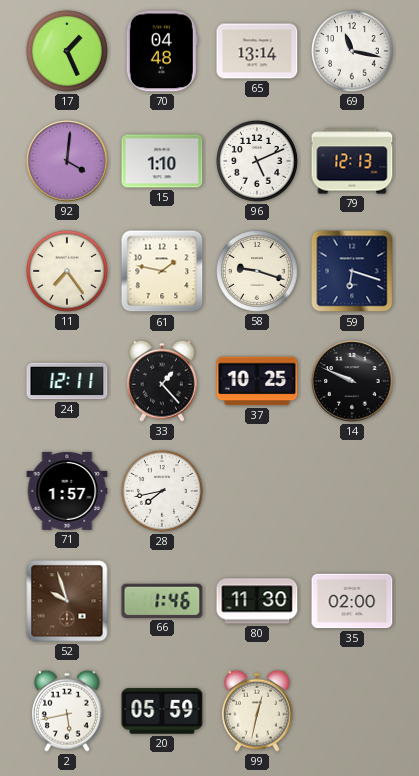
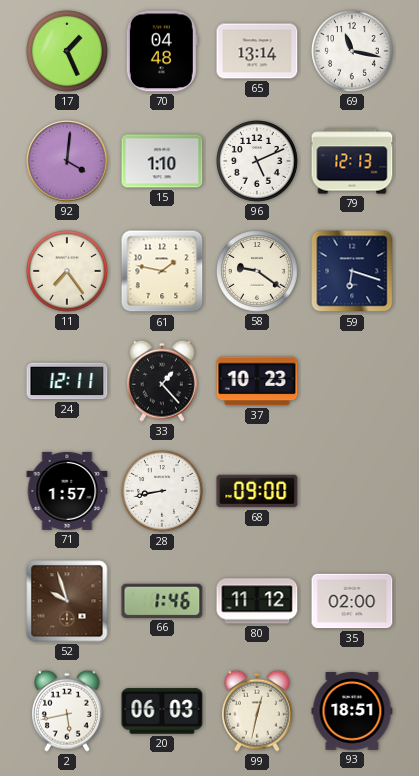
58: 9:18 -> 9:21
37: 10:25 -> 10:23
14: 9:49 -> none
28: 7:43 -> 8:43
68: none -> 09:00
80: 11:30 -> 11:12
20: 05:59 -> 06:03
93: none -> 18:51
